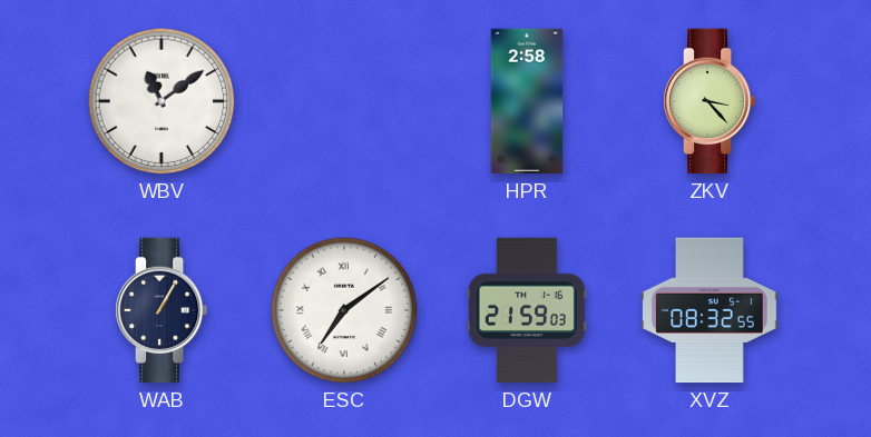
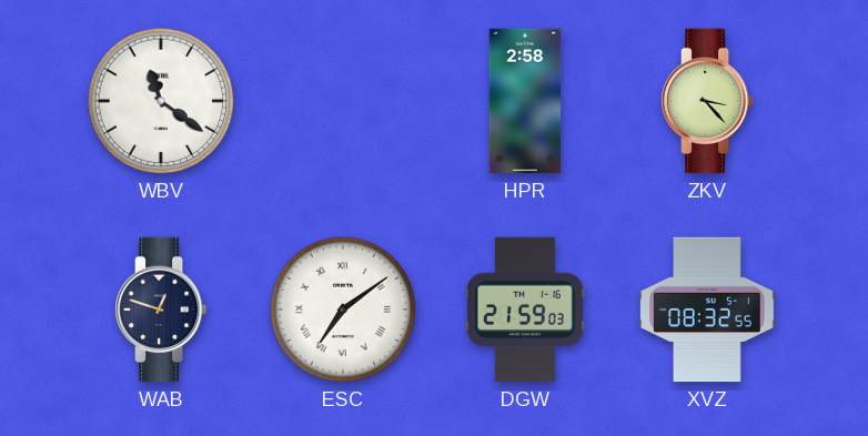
WBV: 11:09 -> 11:21
WAB: 1:05 -> 12:48
